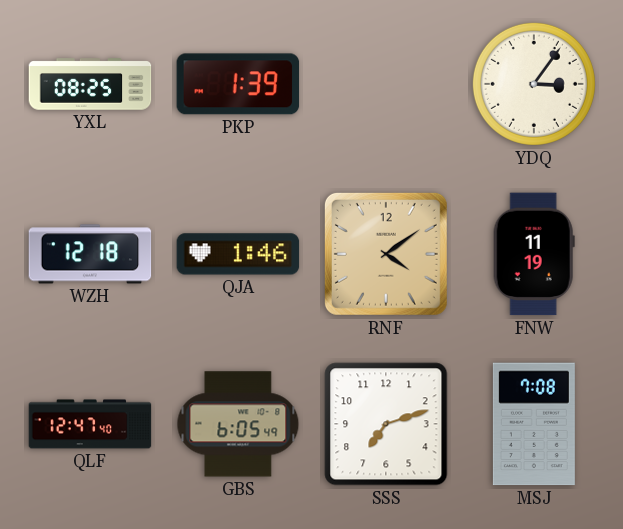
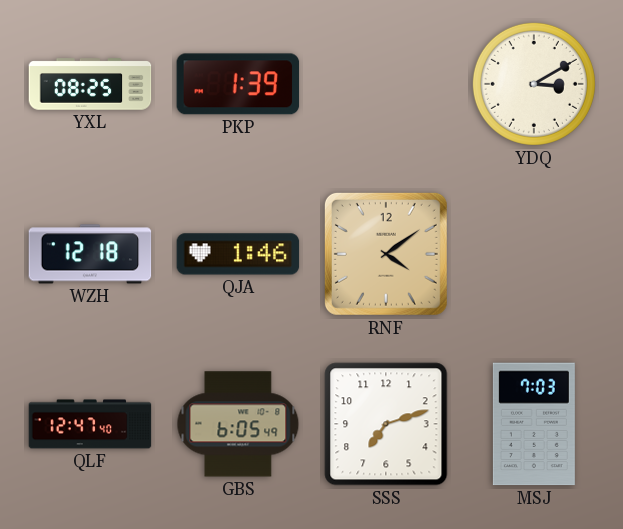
YDQ: 3:06 -> 3:10
FNW: 11:19 -> none
MSJ: 7:08 -> 7:03
